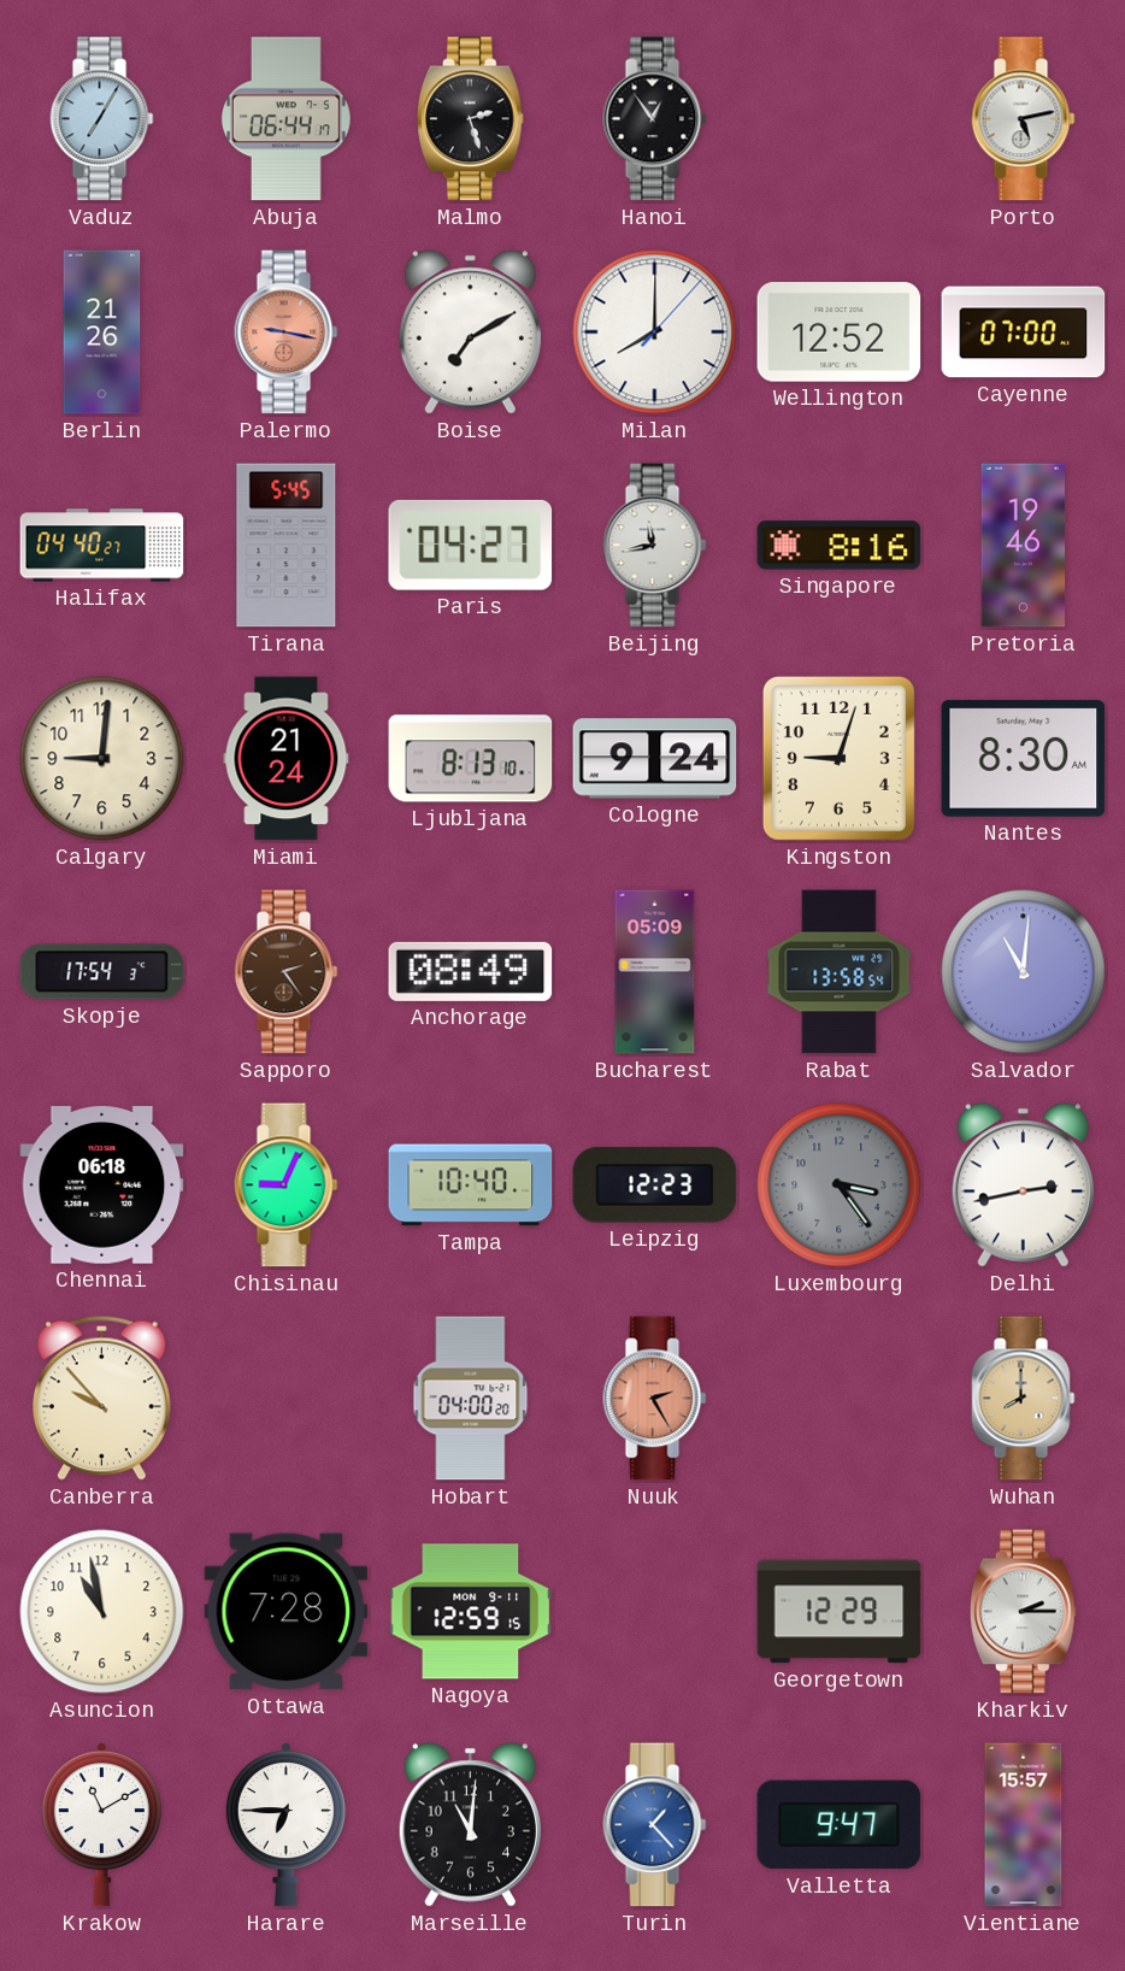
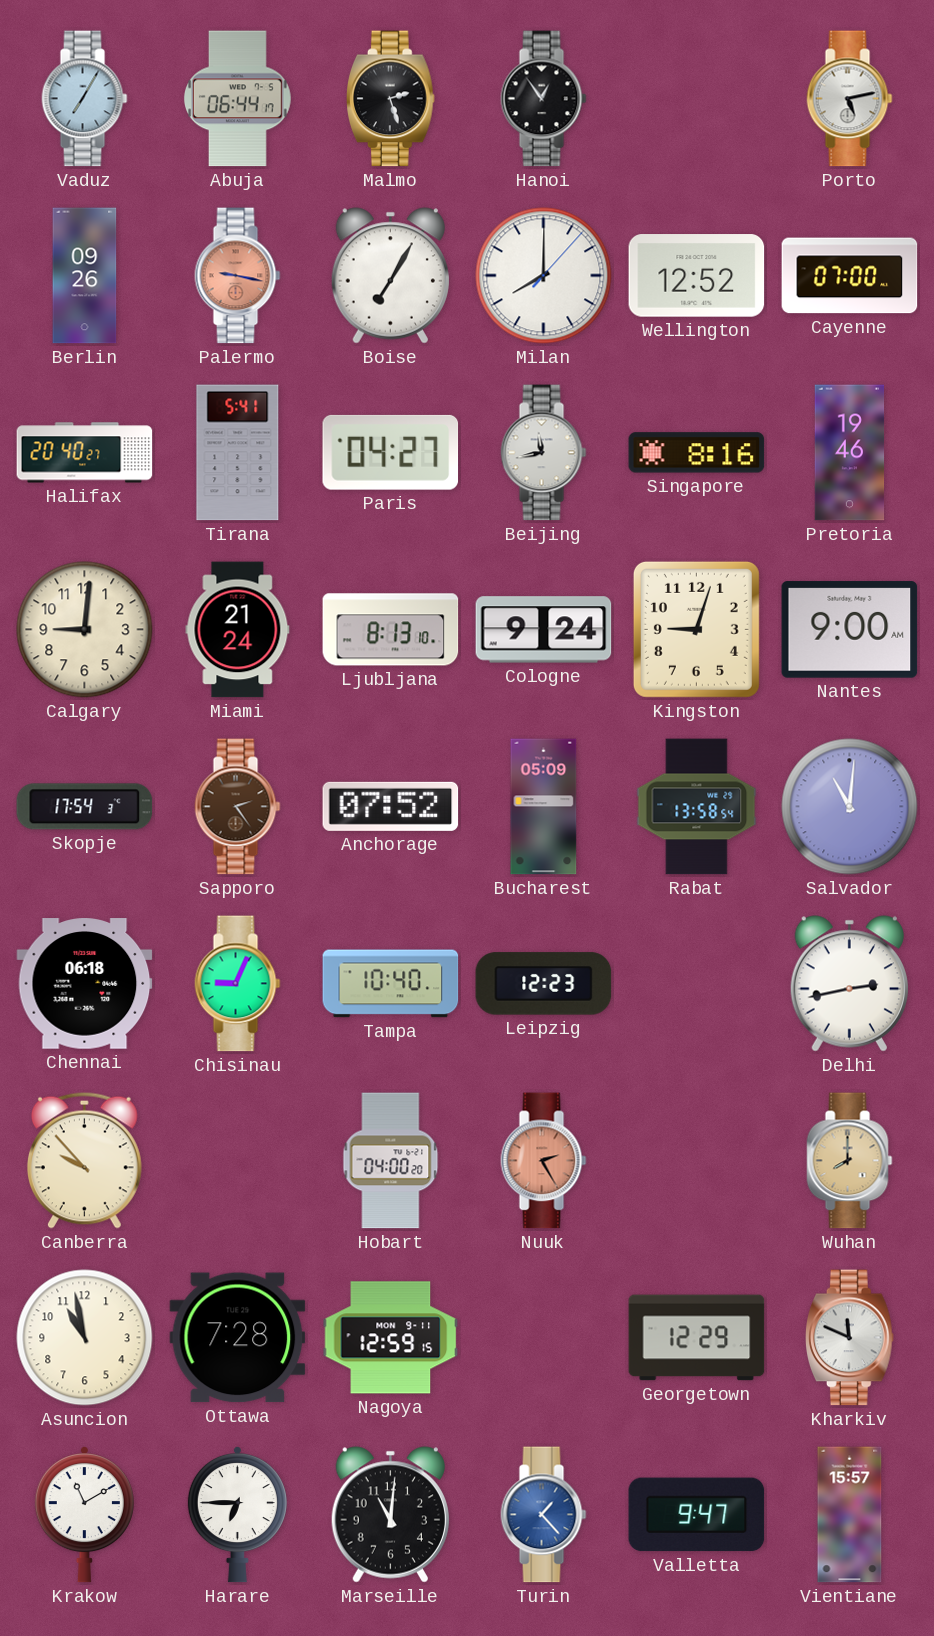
Berlin: 21:26 -> 09:26
Boise: 7:10 -> 7:05
Halifax: 04:40 -> 20:40
Tirana: 5:45 -> 5:41
Nantes: 8:30 -> 9:00
Anchorage: 08:49 -> 07:52
Luxembourg: 3:24 -> none
Kharkiv: 2:15 -> 11:49
